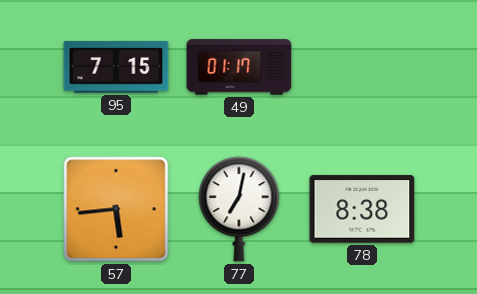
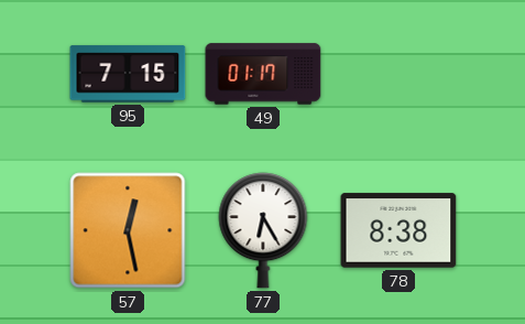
57: 5:44 -> 12:28
77: 7:02 -> 6:25
